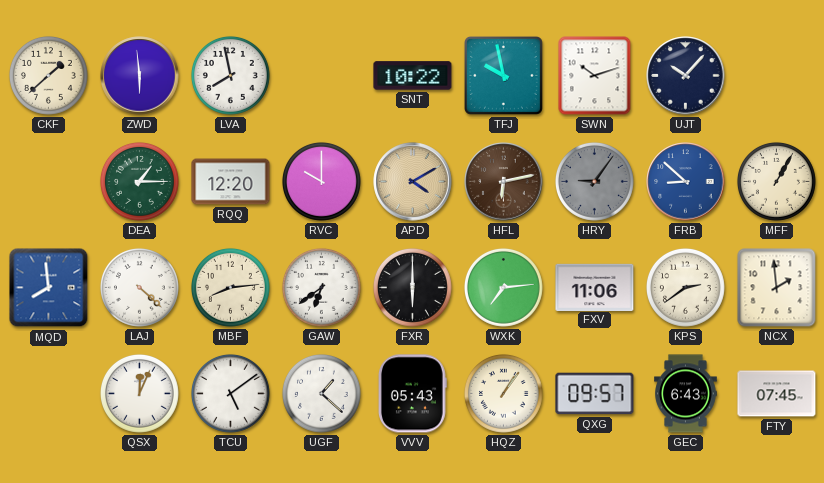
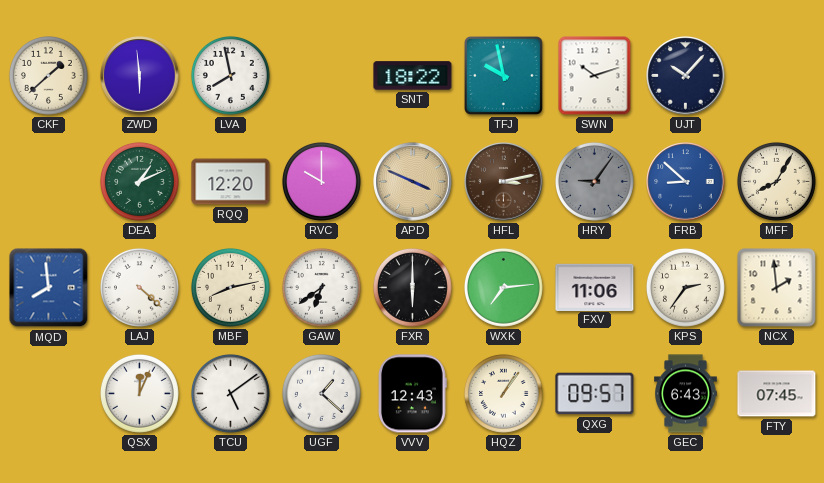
SNT: 10:22 -> 18:22
DEA: 1:15 -> 1:11
APD: 4:10 -> 3:49
HFL: 6:13 -> 3:13
MFF: 1:05 -> 8:05
MBF: 8:14 -> 8:13
KPS: 2:39 -> 2:36
VVV: 05:43 -> 12:43
